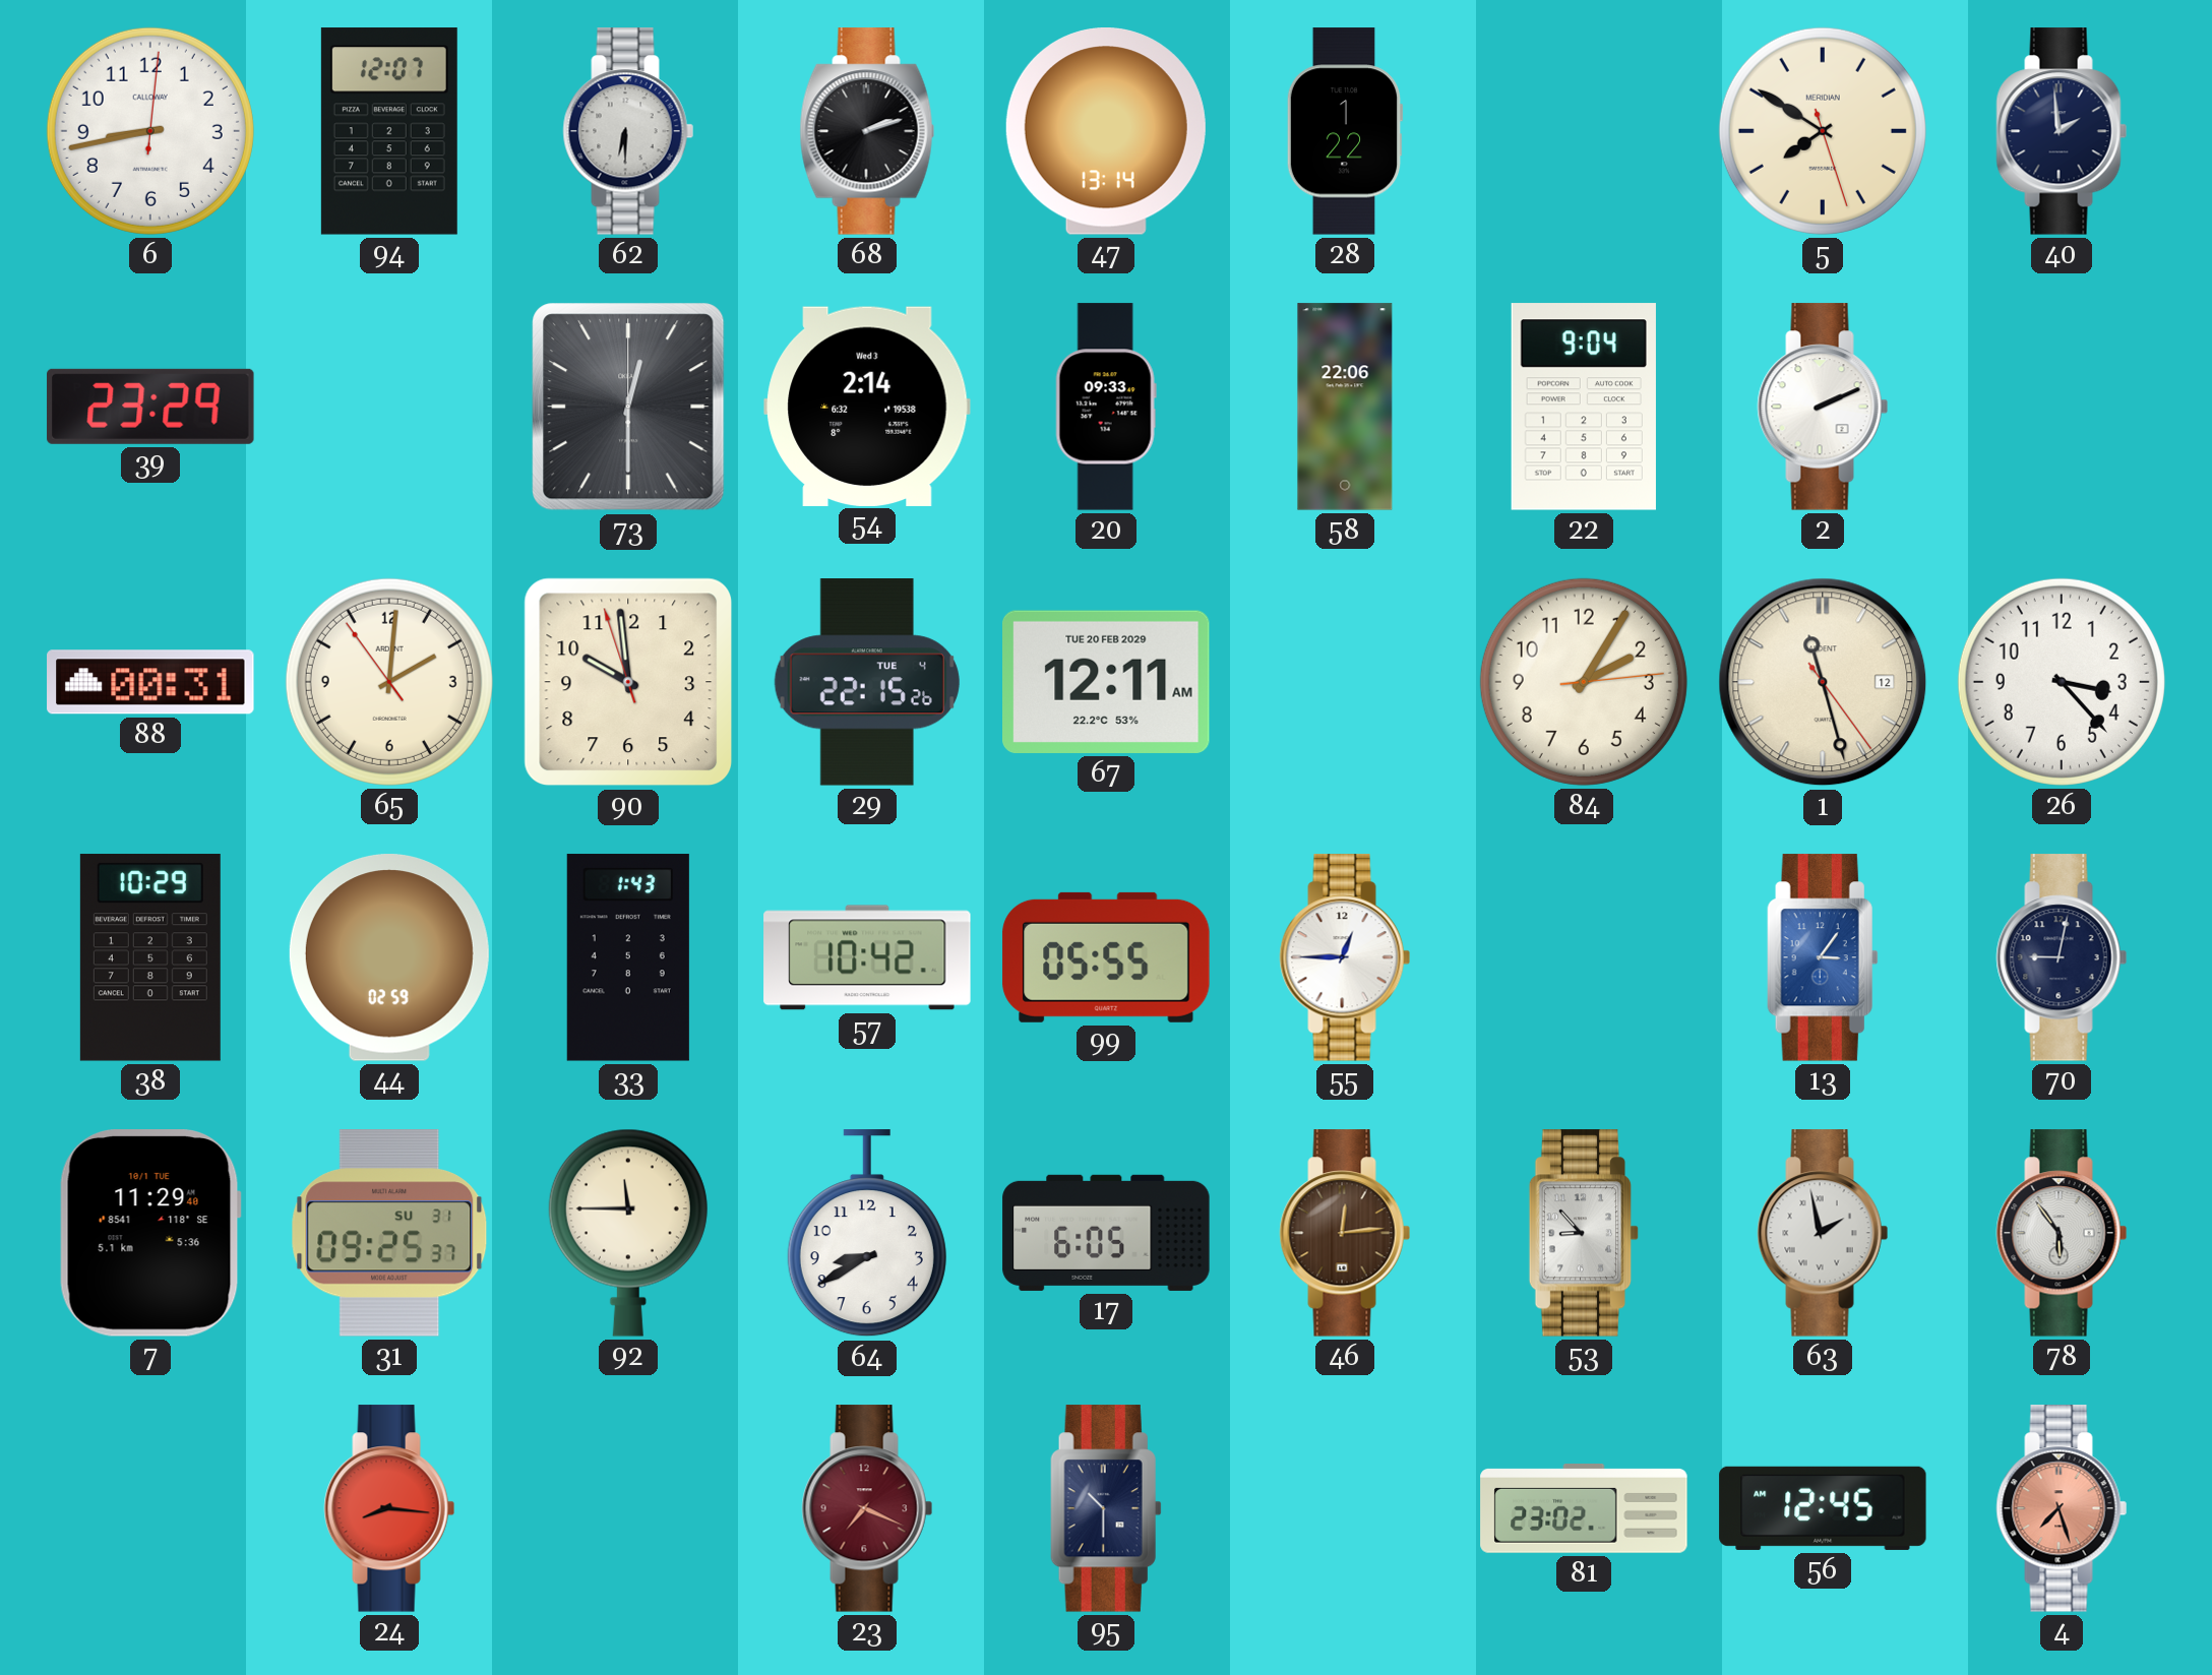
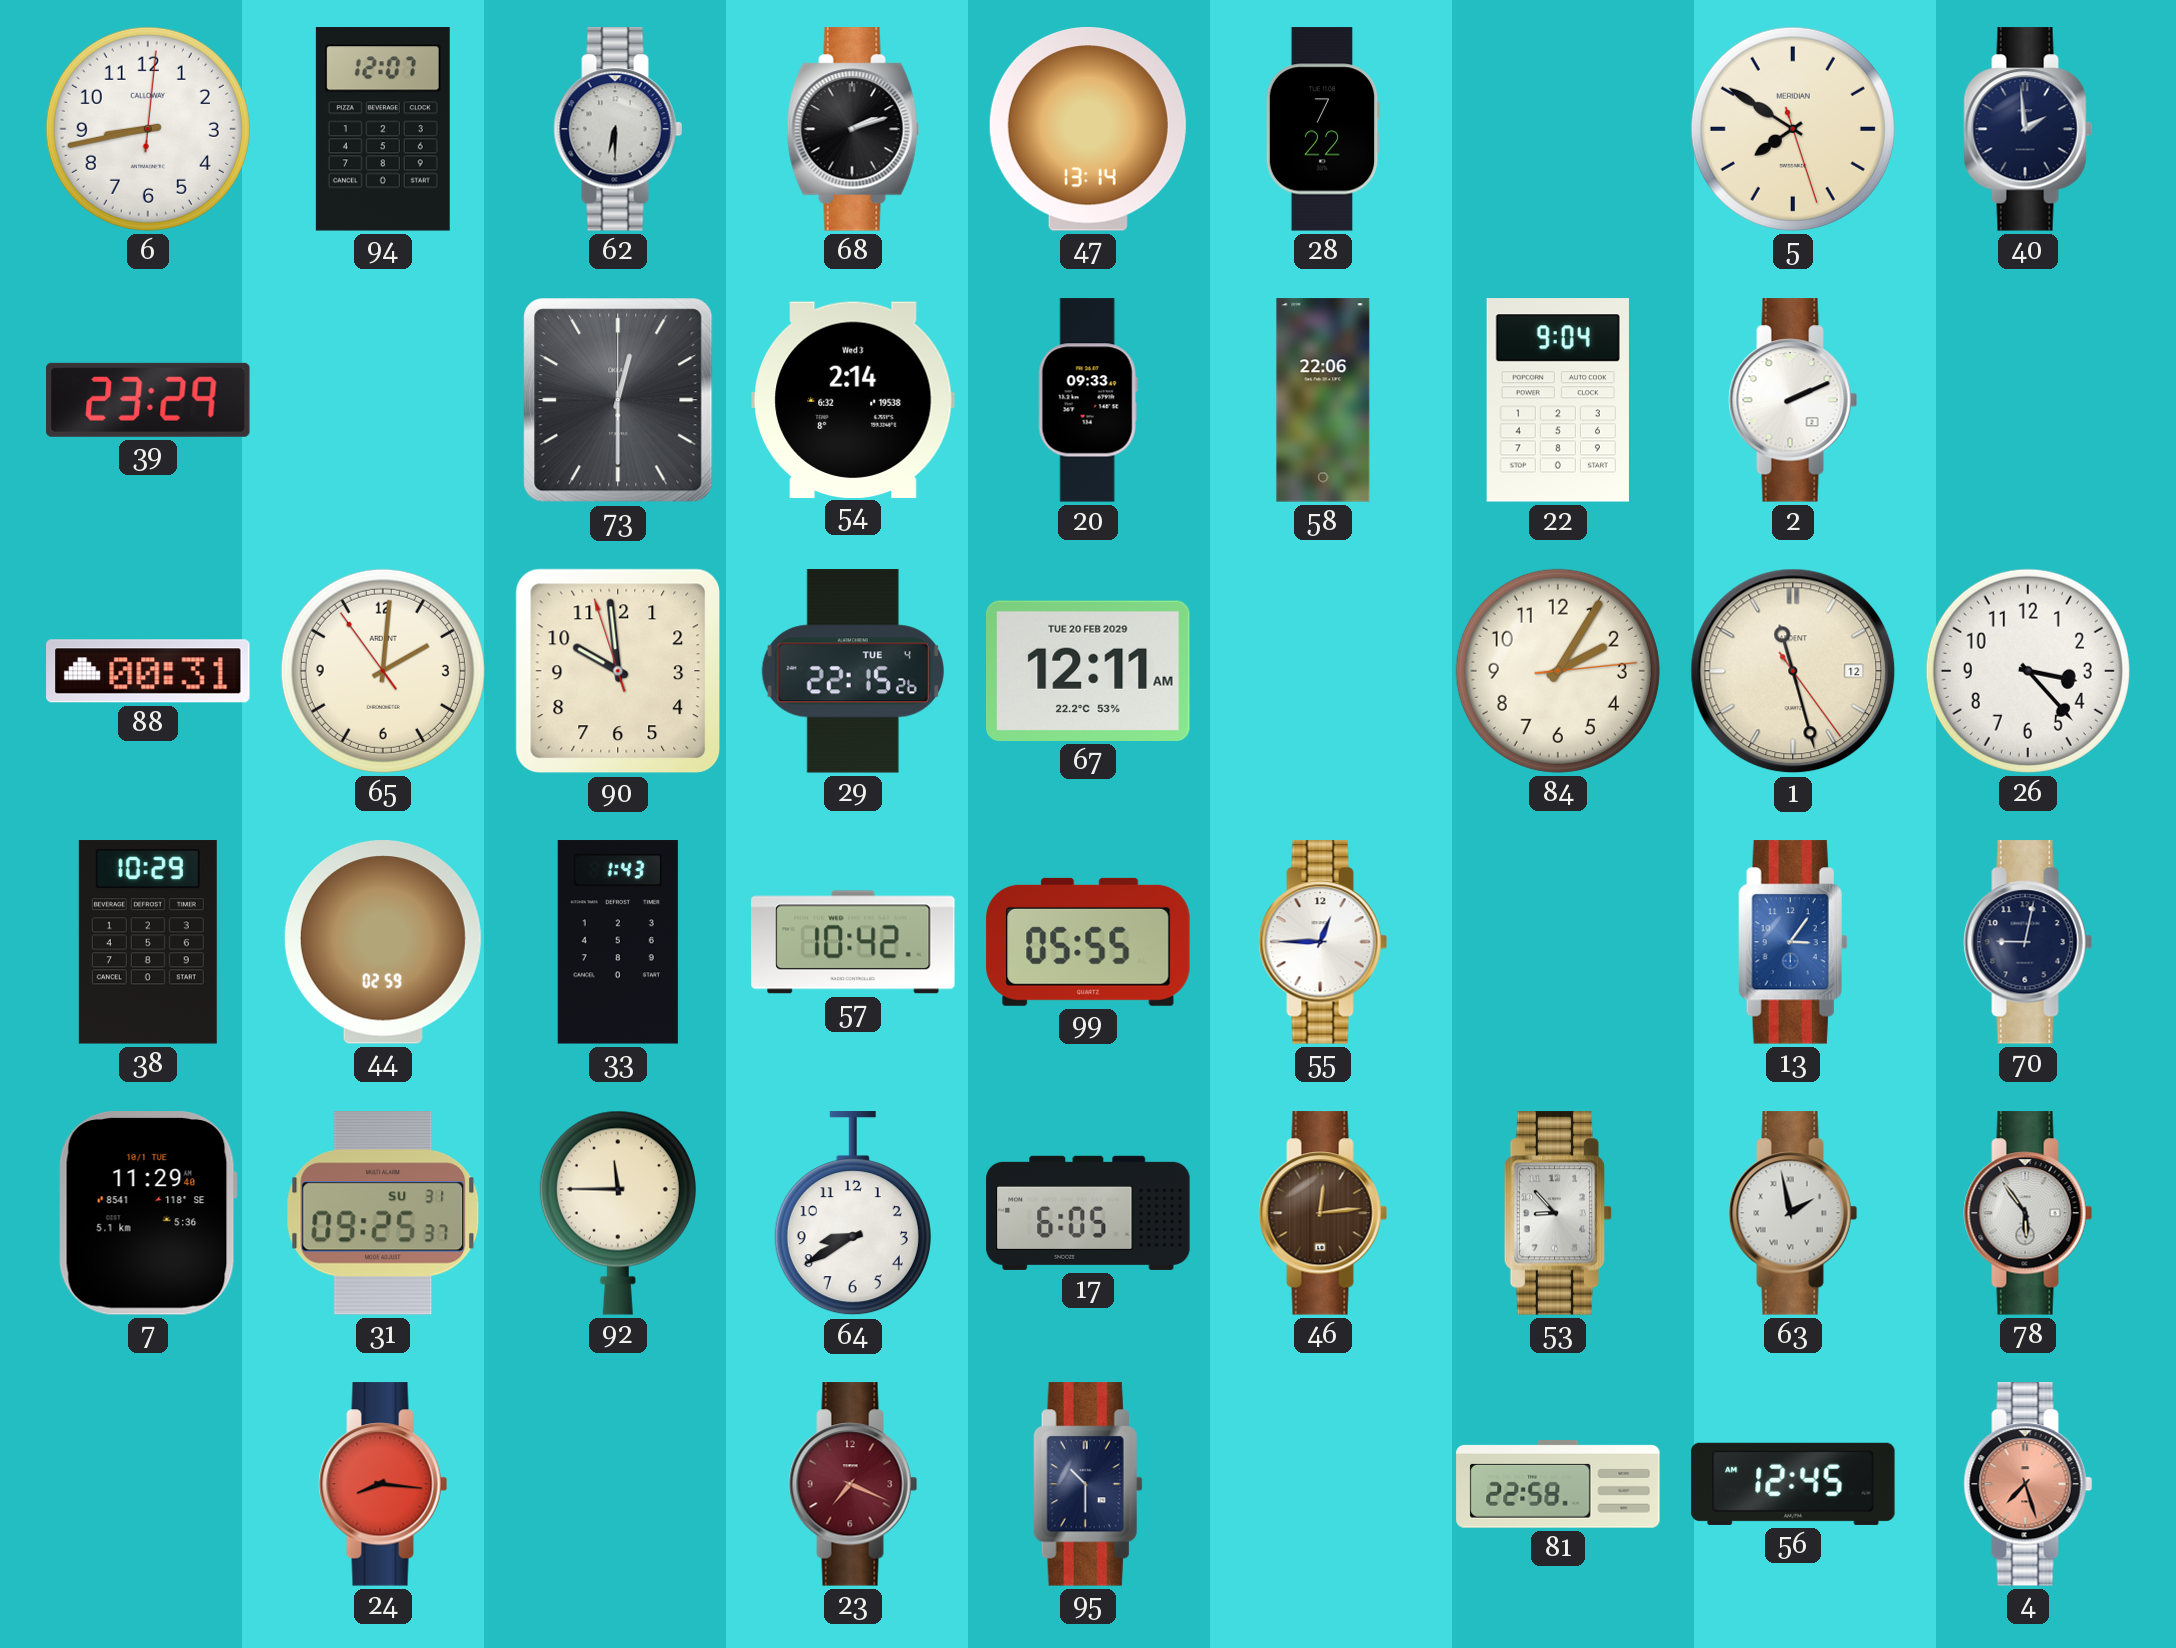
28: 1:22 -> 7:22
81: 23:02 -> 22:58
